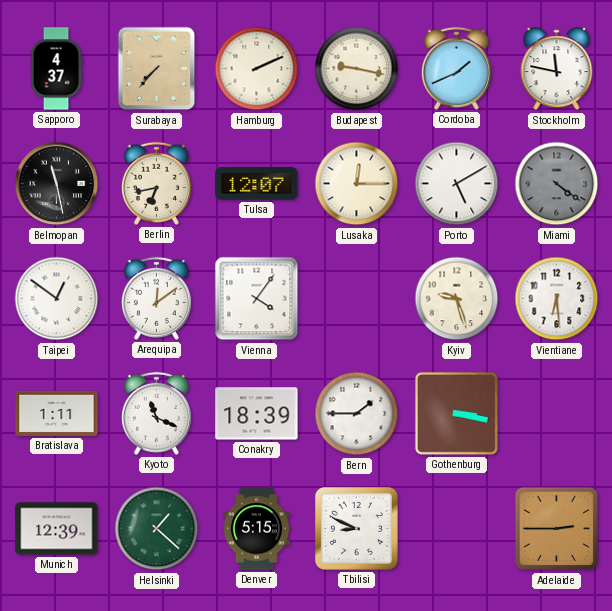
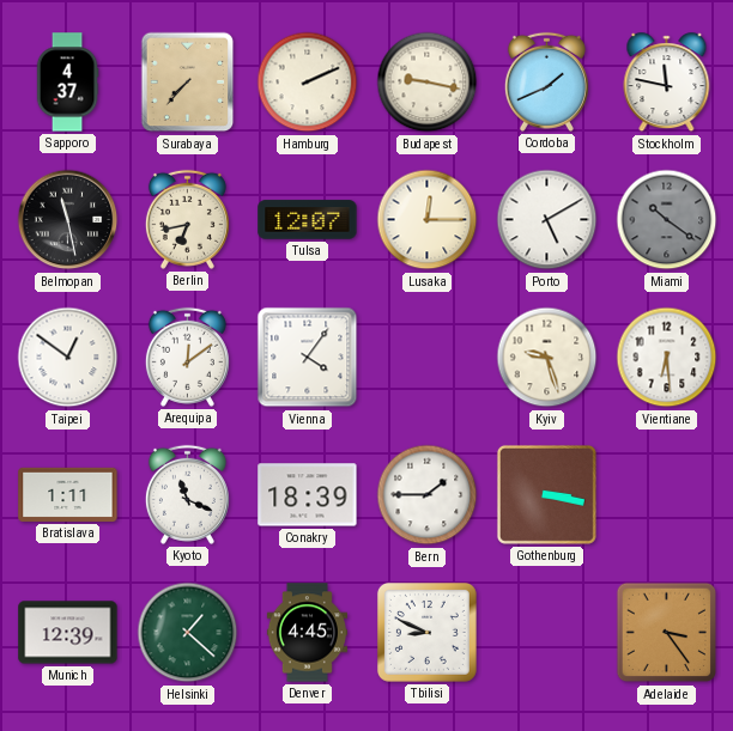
Miami: 4:21 -> 10:21
Denver: 5:15 -> 4:45
Adelaide: 2:45 -> 3:24
